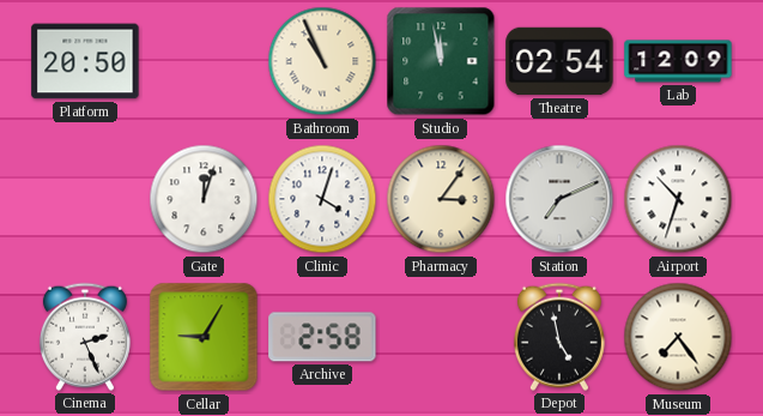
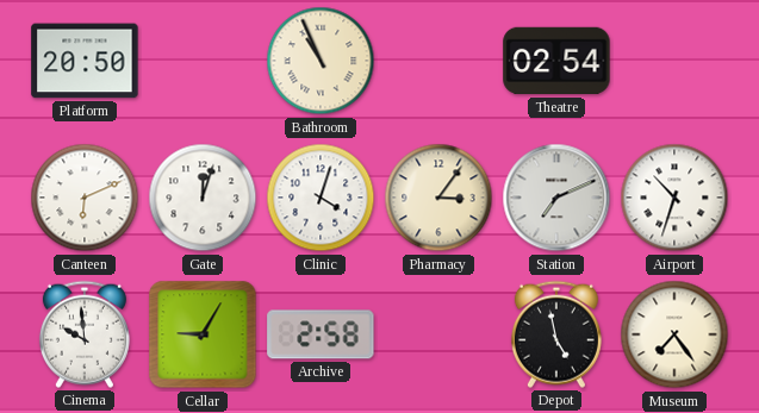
Studio: 11:58 -> none
Lab: 12:09 -> none
Canteen: none -> 6:11
Cinema: 2:26 -> 9:59
